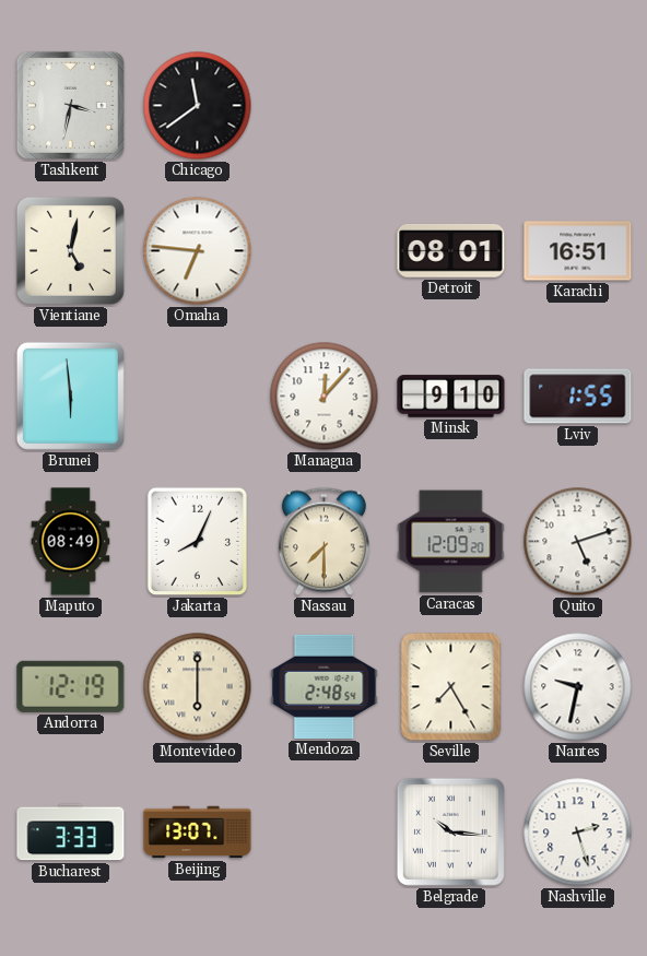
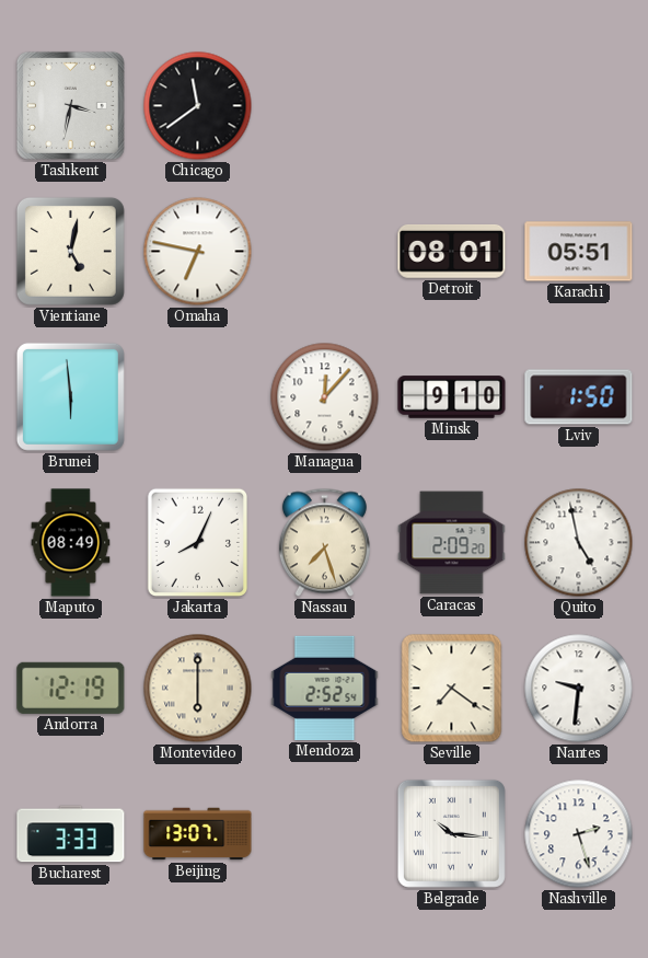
Omaha: 6:46 -> 6:47
Karachi: 16:51 -> 05:51
Lviv: 1:55 -> 1:50
Nassau: 7:30 -> 7:27
Caracas: 12:09 -> 2:09
Quito: 5:12 -> 4:58
Mendoza: 2:48 -> 2:52
Seville: 7:25 -> 7:21
Nantes: 9:32 -> 9:31
